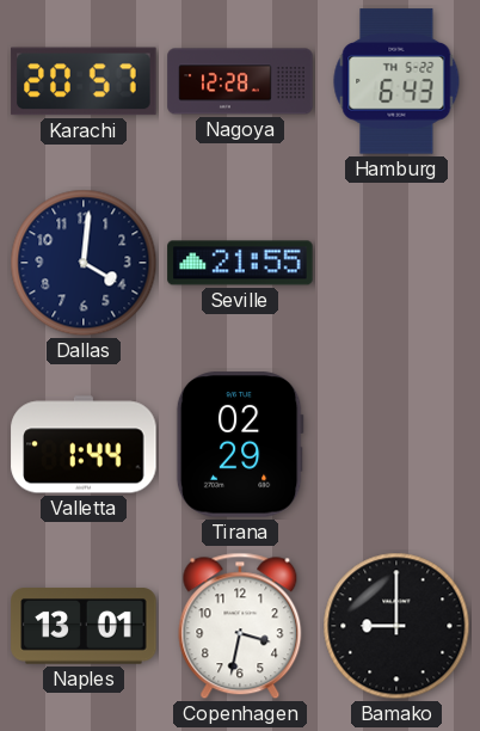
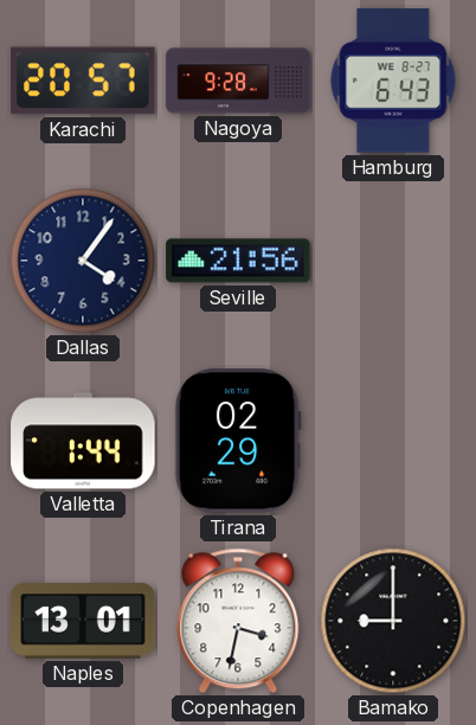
Nagoya: 12:28 -> 9:28
Hamburg date: TH 5-22 -> WE 8-27
Dallas: 4:01 -> 4:06
Seville: 21:55 -> 21:56
